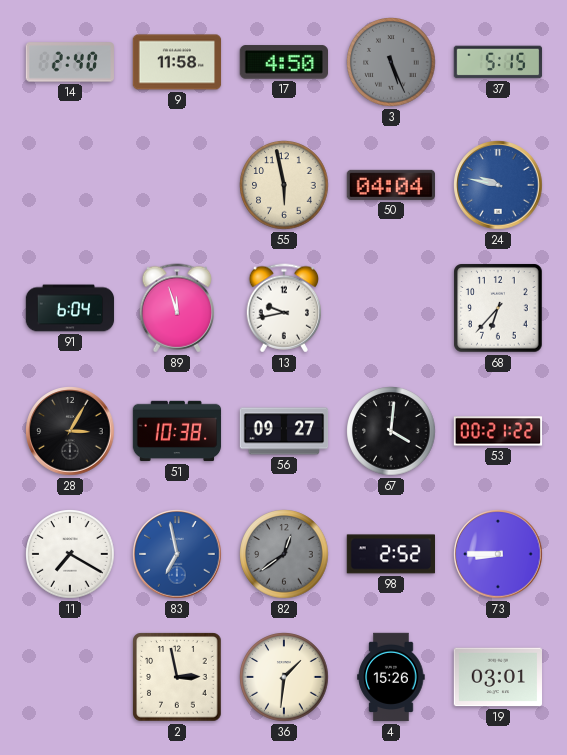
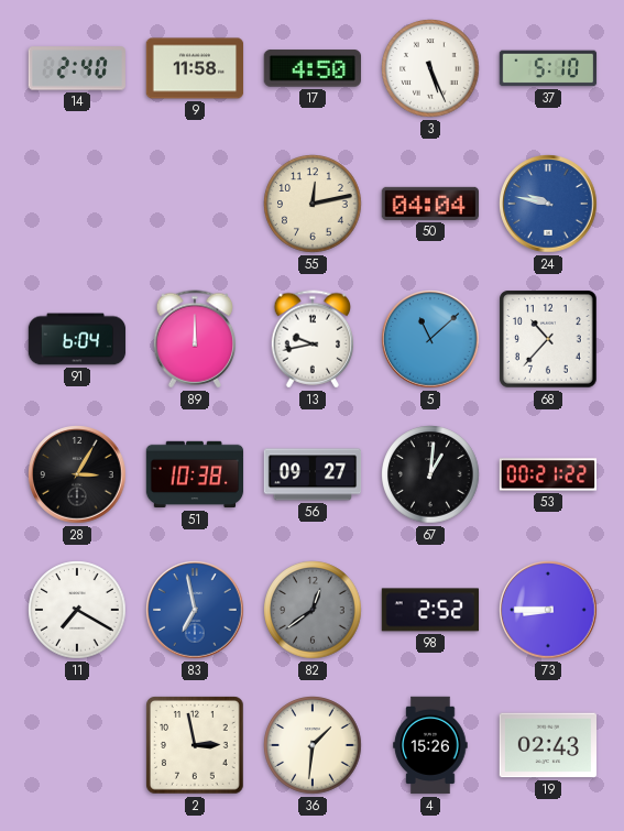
3 dial: grey -> white
37: 5:15 -> 5:10
55: 5:58 -> 12:13
89: 11:57 -> 12:00
5: none -> 11:08
68: 6:37 -> 10:37
67: 4:01 -> 1:01
19: 03:01 -> 02:43
